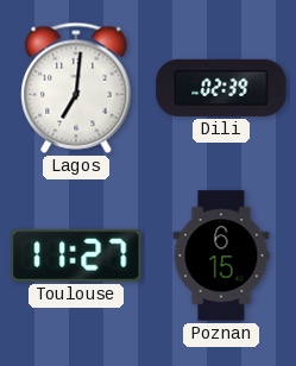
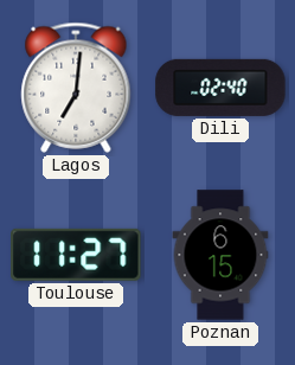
Dili: 02:39 -> 02:40
